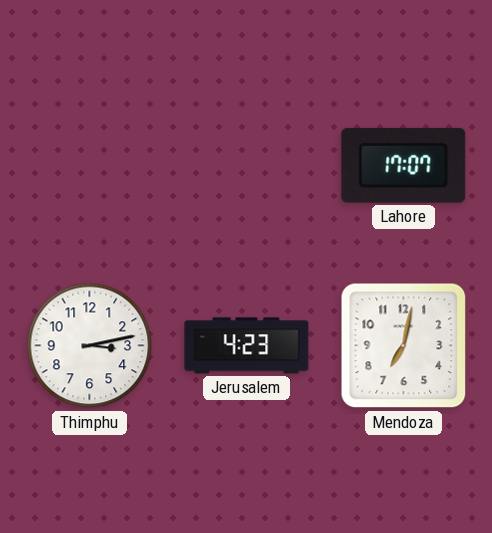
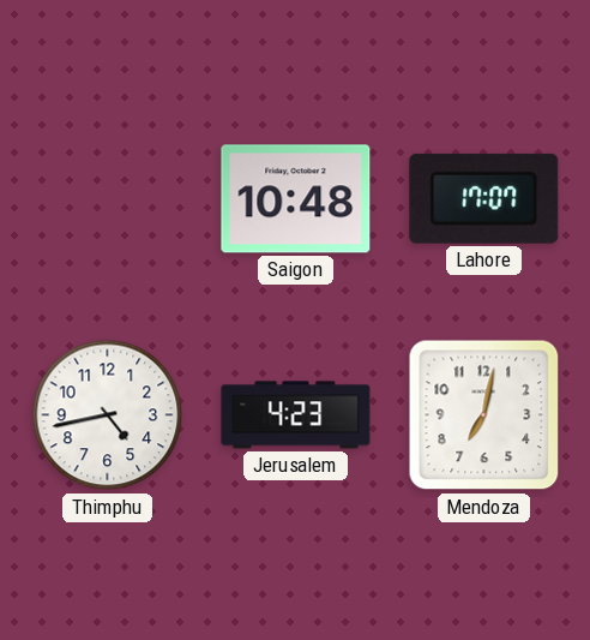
Saigon: none -> 10:48
Thimphu: 3:13 -> 4:43
